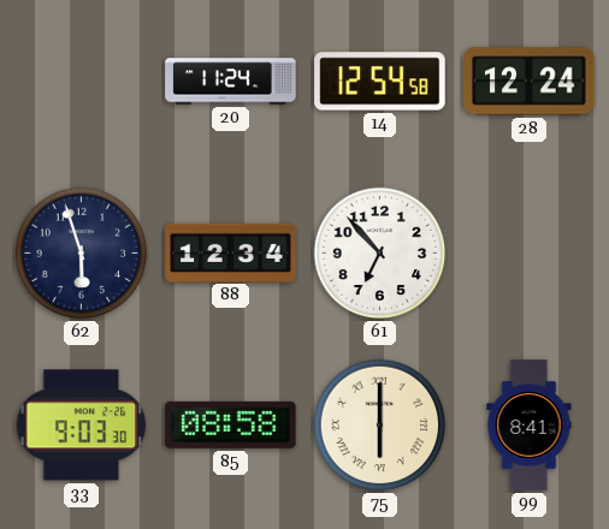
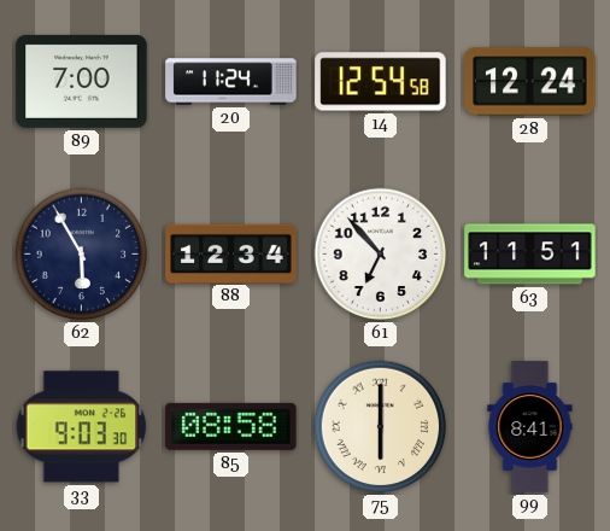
89: none -> 7:00
62: 5:57 -> 5:55
63: none -> 11:51
